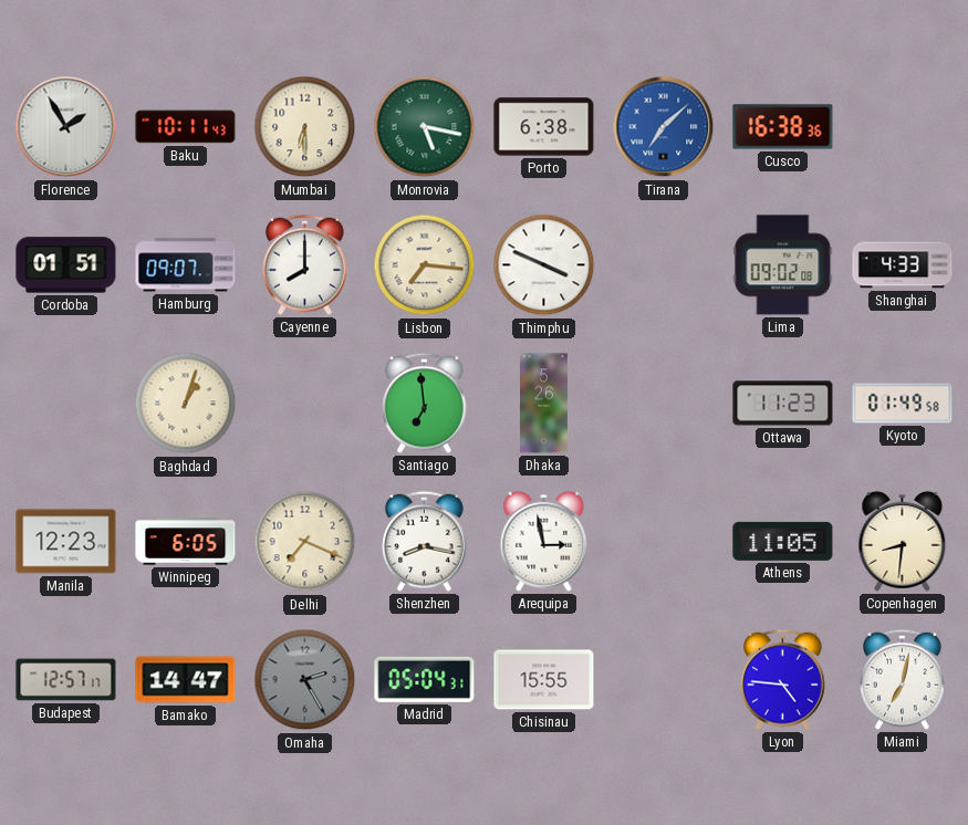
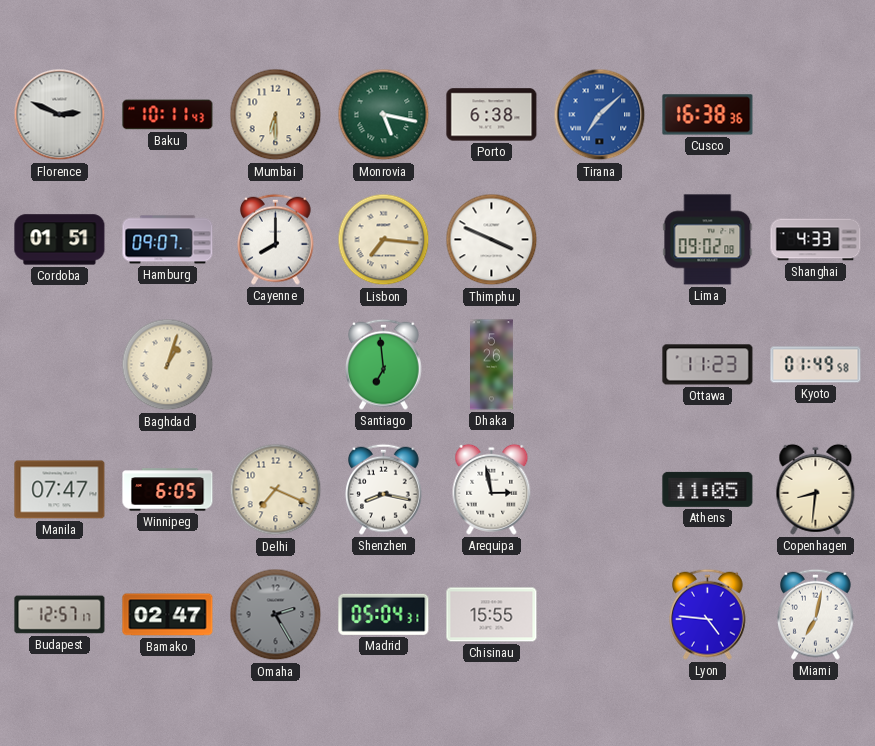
Florence: 1:55 -> 2:49
Manila: 12:23 -> 07:47
Bamako: 14:47 -> 02:47
